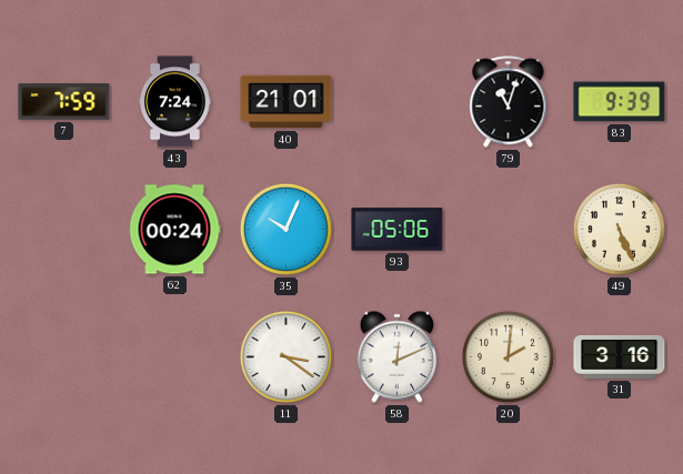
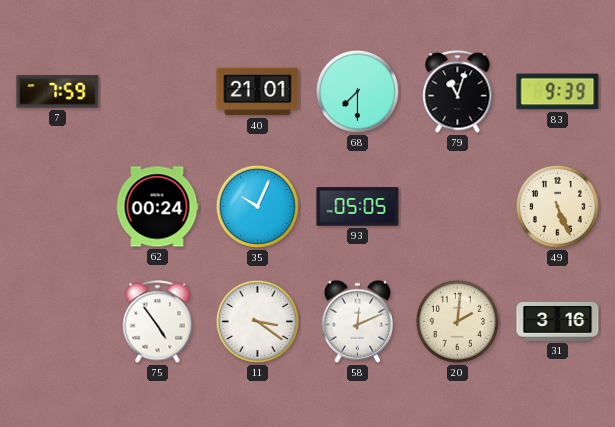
43: 7:24 -> none
68: none -> 7:30
93: 05:06 -> 05:05
75: none -> 4:54
